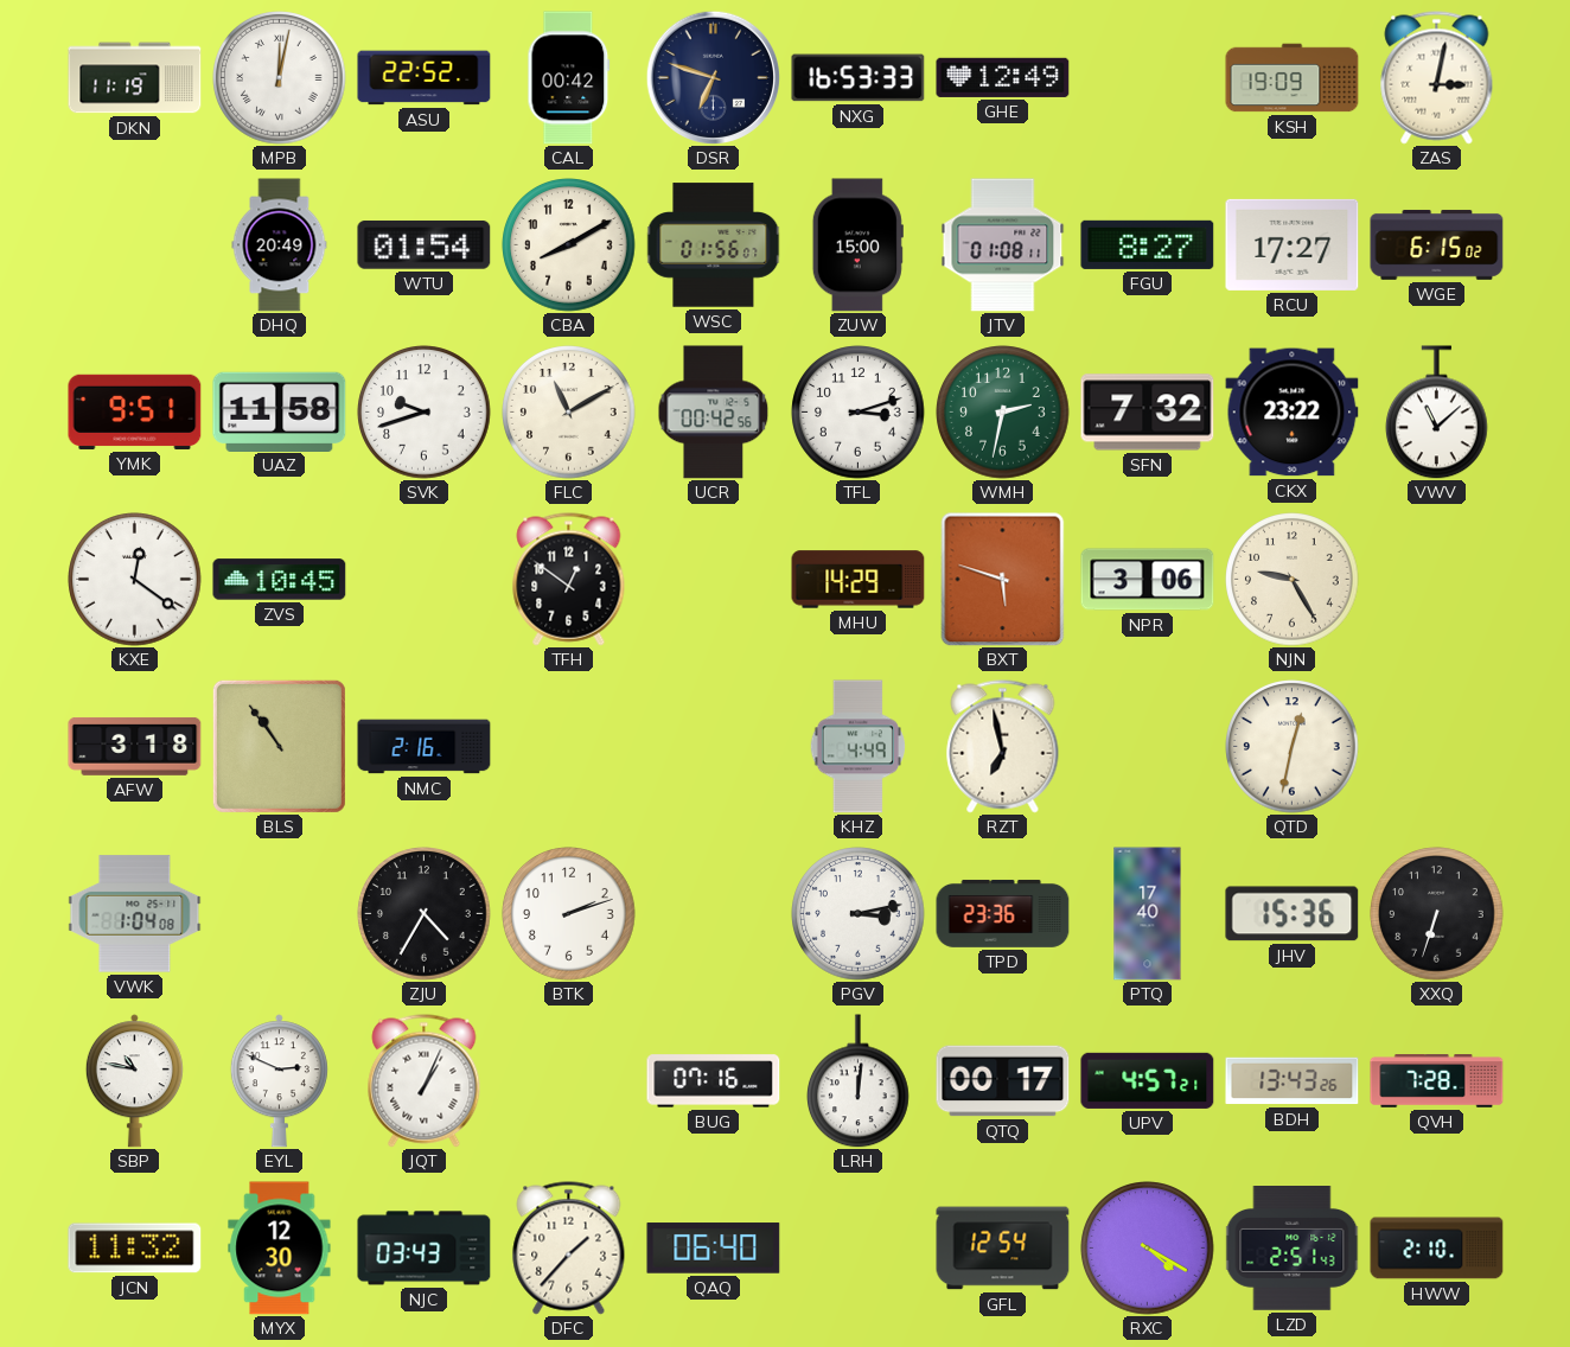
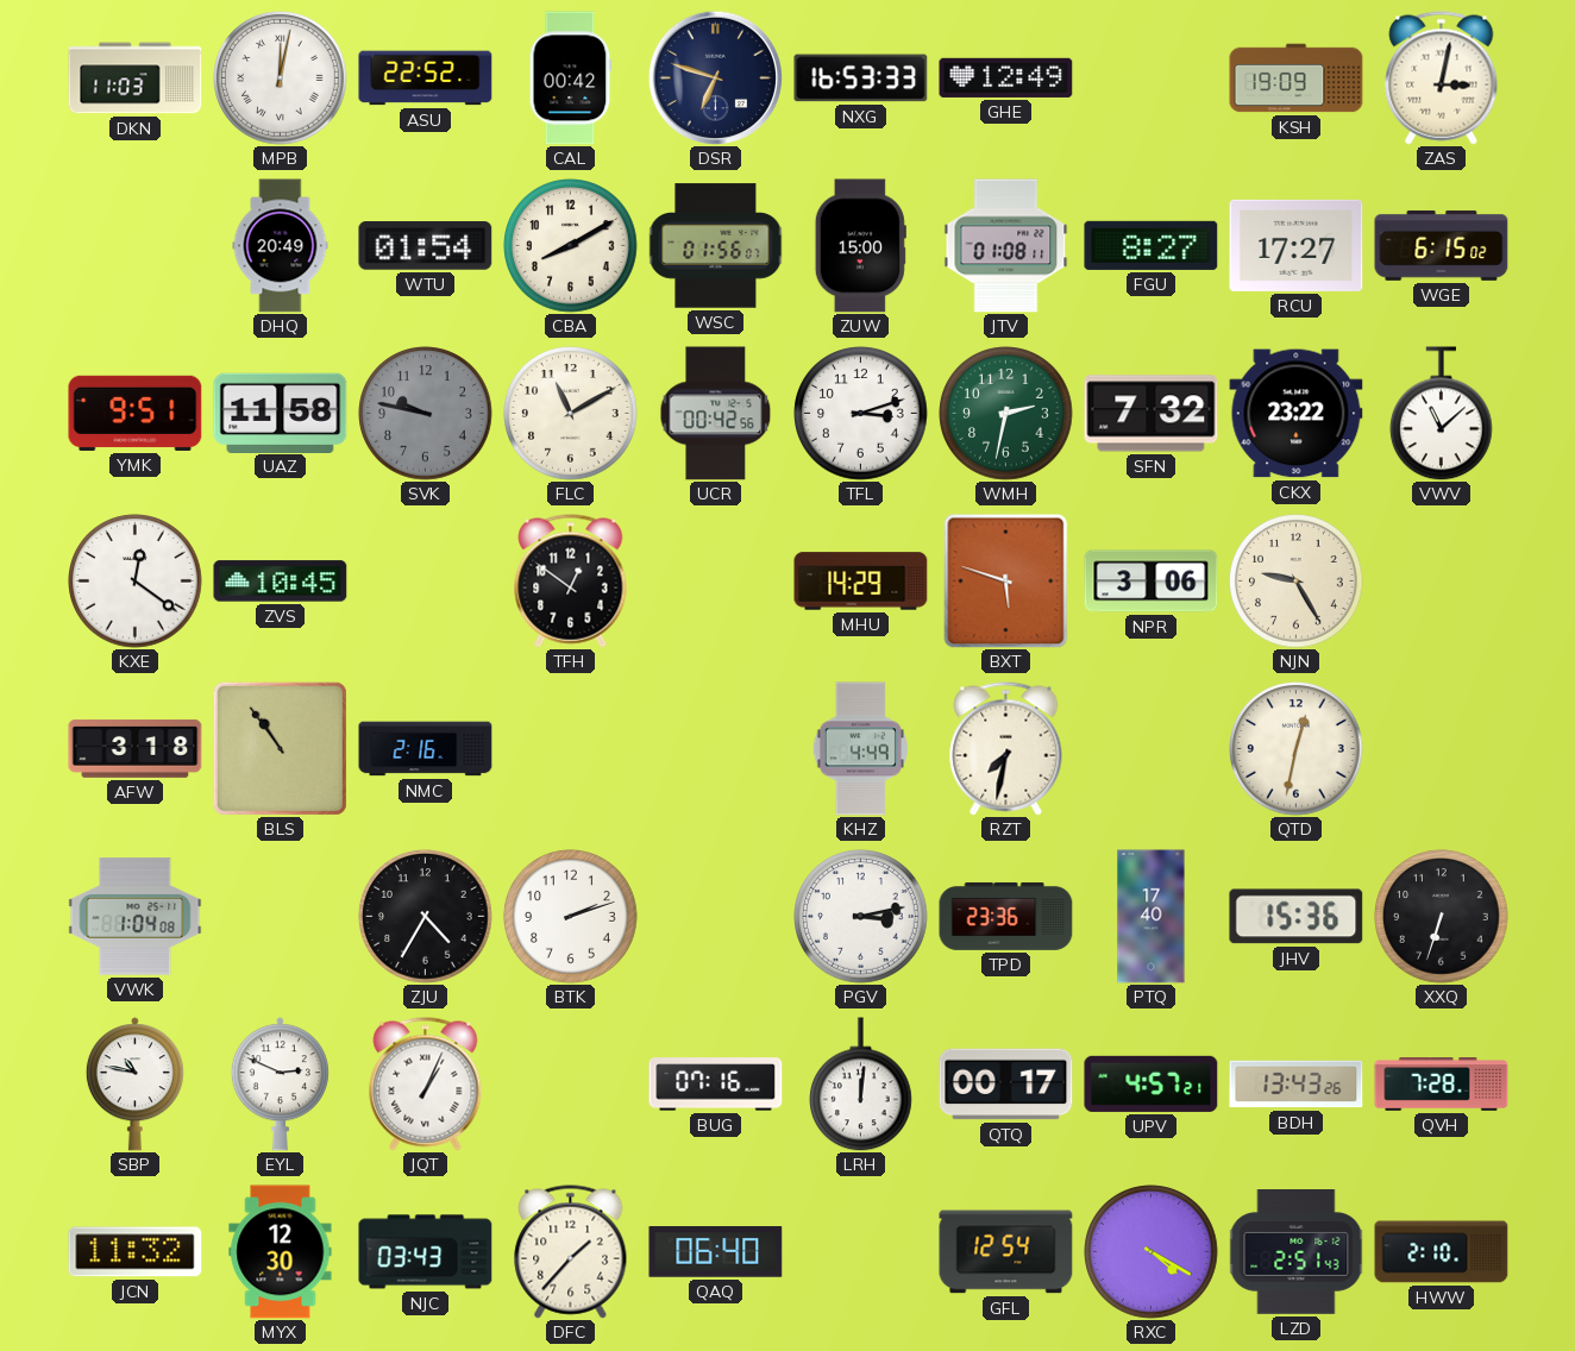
DKN: 11:19 -> 11:03
SVK: 9:42 -> 9:47
SVK dial: white -> grey
RZT: 6:58 -> 7:32
